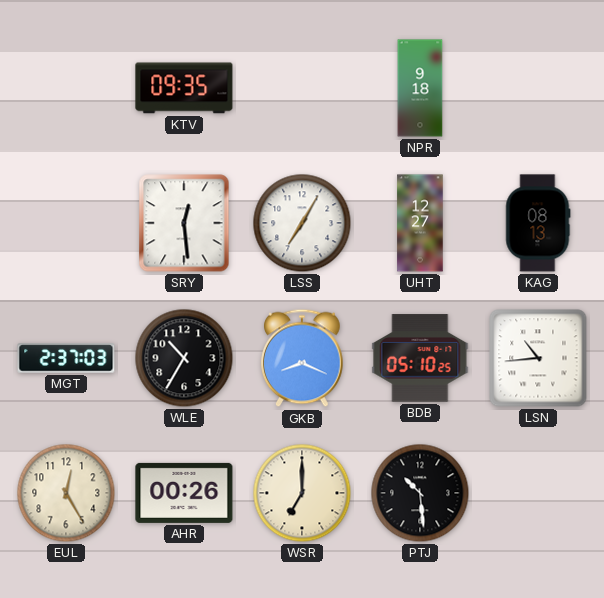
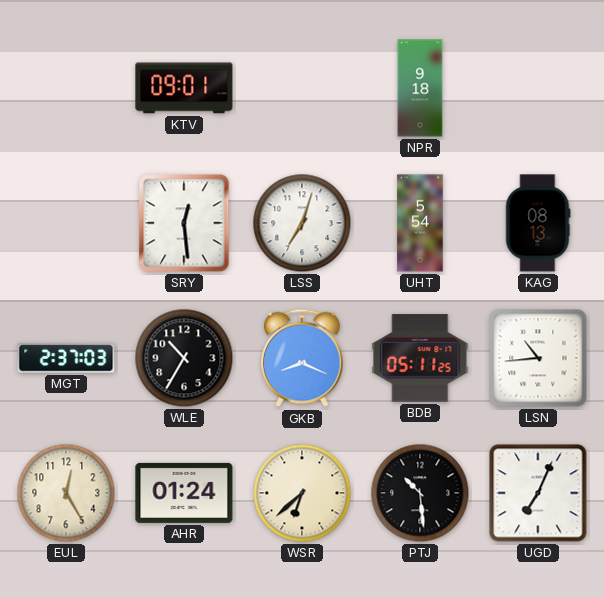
KTV: 09:35 -> 09:01
LSS: 7:05 -> 7:03
UHT: 12:27 -> 5:54
BDB: 05:10 -> 05:11
AHR: 00:26 -> 01:24
WSR: 7:00 -> 6:38
UGD: none -> 7:04
